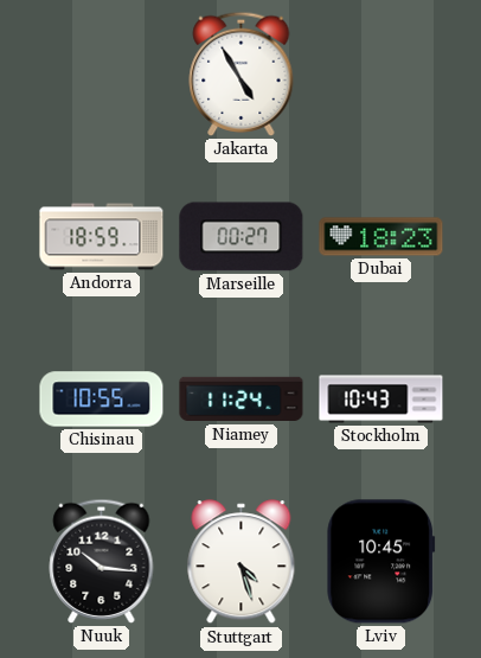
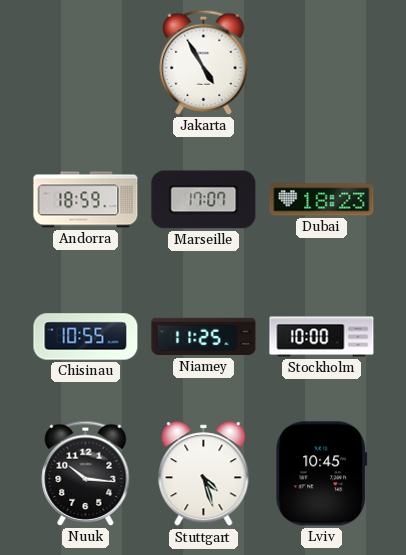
Marseille: 00:27 -> 17:07
Niamey: 11:24 -> 11:25
Stockholm: 10:43 -> 10:00
